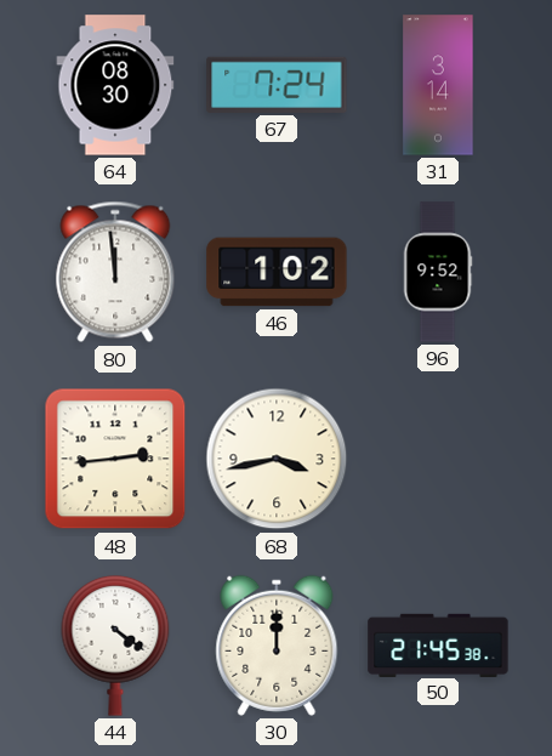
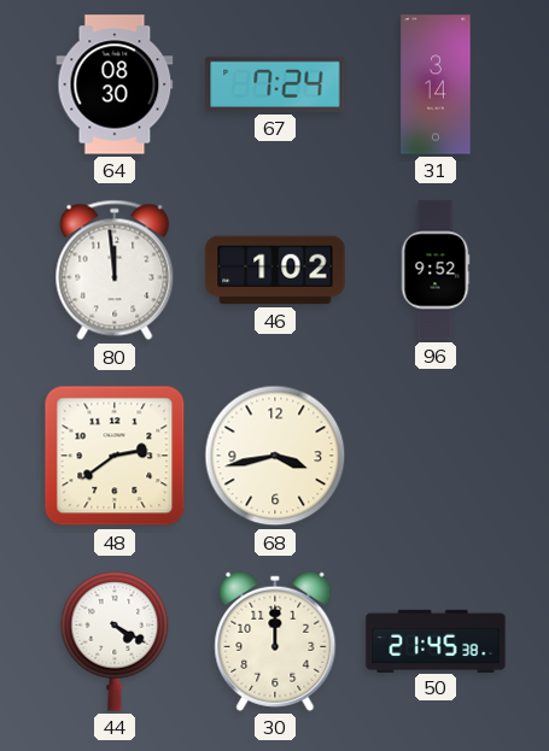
48: 2:44 -> 2:39
44: 4:21 -> 4:20
